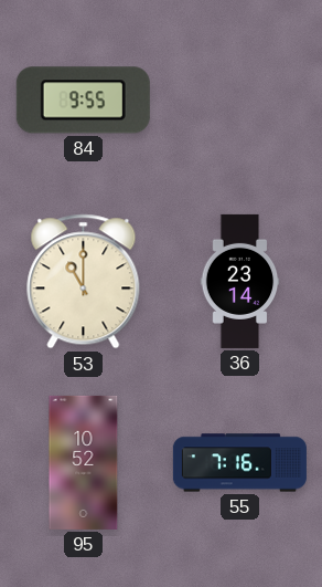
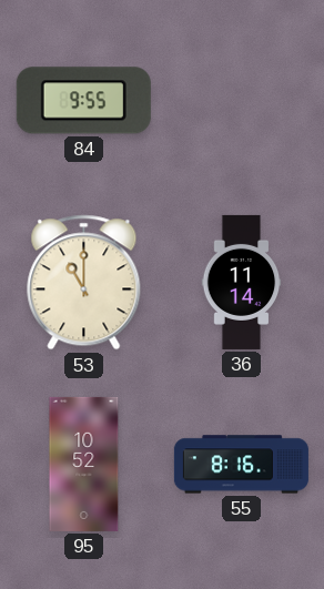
36: 23:14 -> 11:14
55: 7:16 -> 8:16
